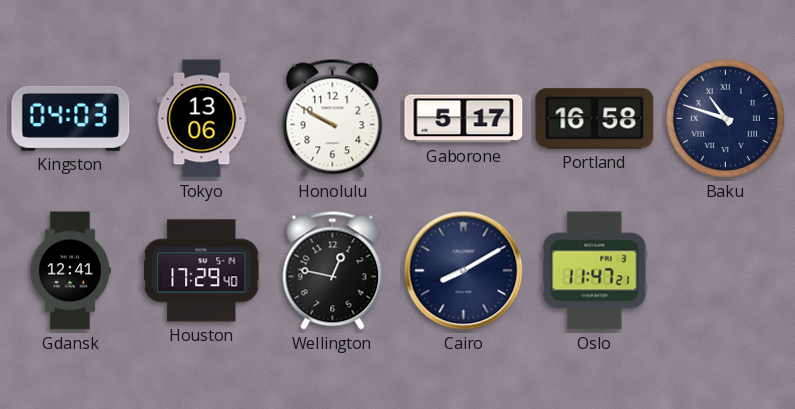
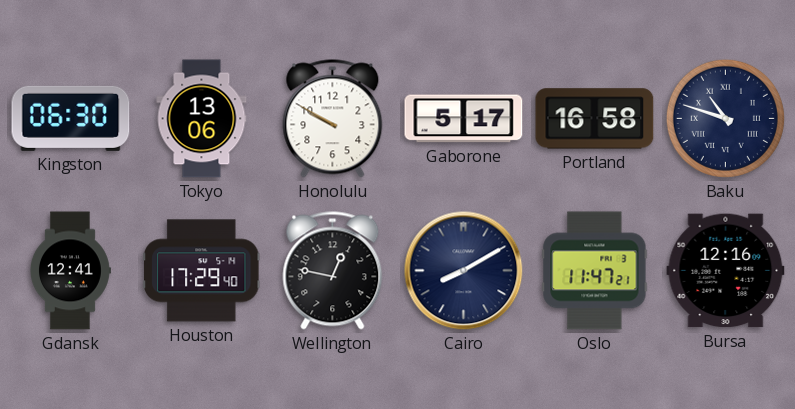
Kingston: 04:03 -> 06:30
Bursa: none -> 12:16
